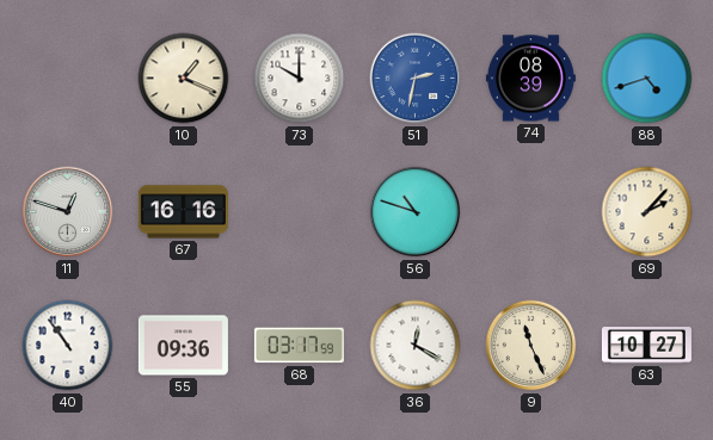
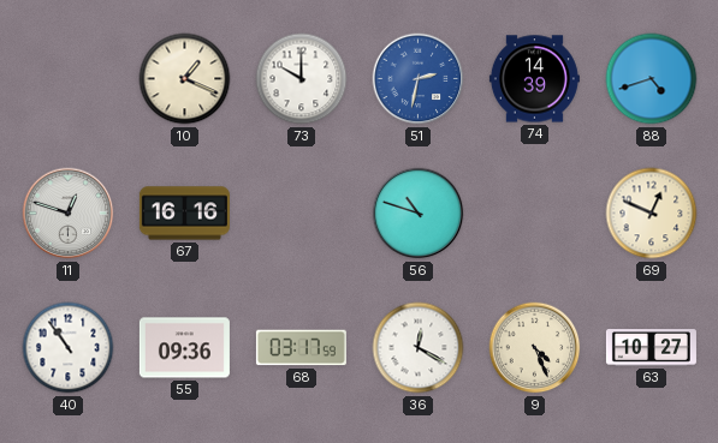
74: 08:39 -> 14:39
69: 2:07 -> 12:49
9: 11:26 -> 4:26
